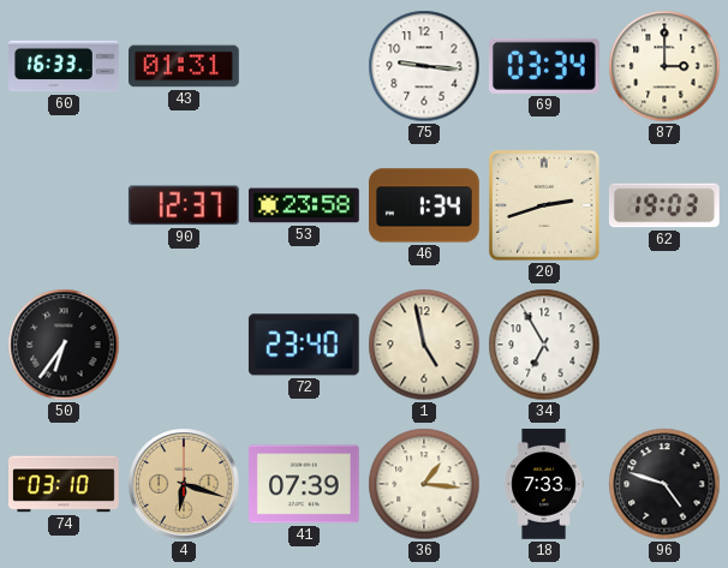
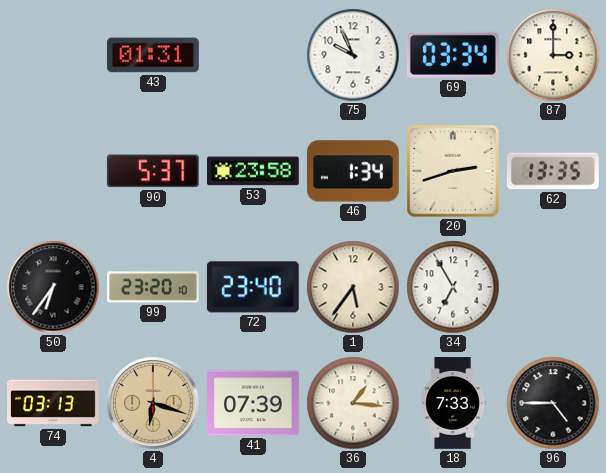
60: 16:33 -> none
75: 9:16 -> 9:56
90: 12:37 -> 5:37
62: 19:03 -> 13:35
99: none -> 23:20
1: 4:58 -> 5:36
74: 03:10 -> 03:13
96: 4:48 -> 4:45
